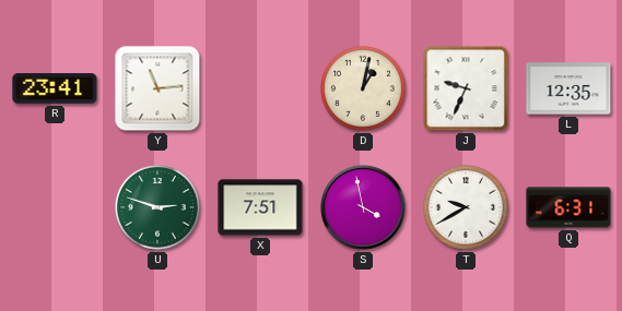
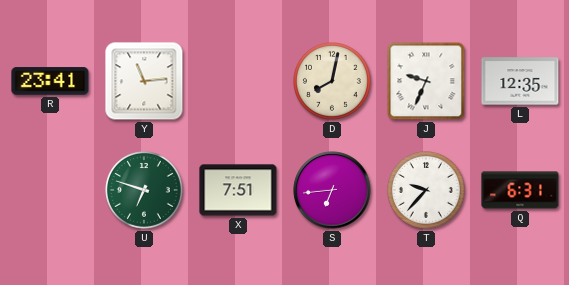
D: 1:02 -> 8:02
U: 2:48 -> 6:48
S: 3:58 -> 6:44
T: 9:40 -> 9:37
